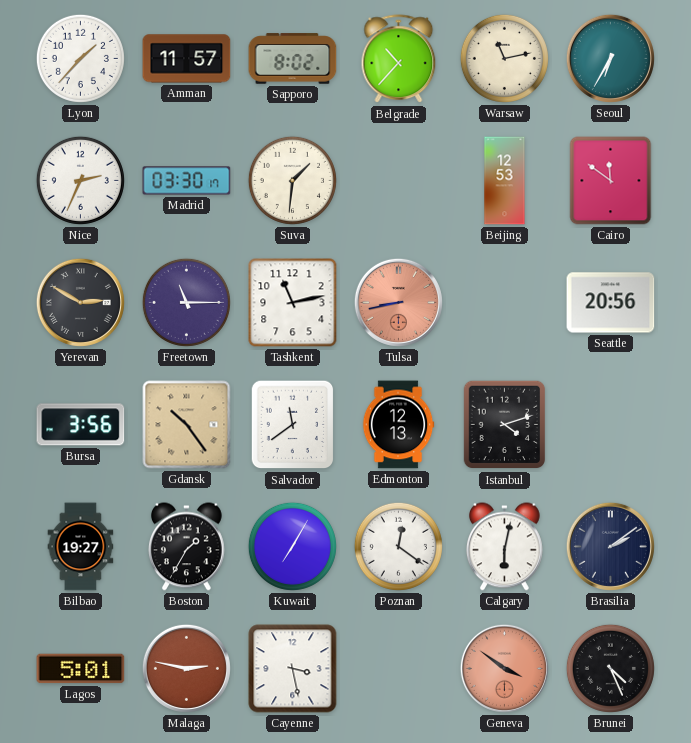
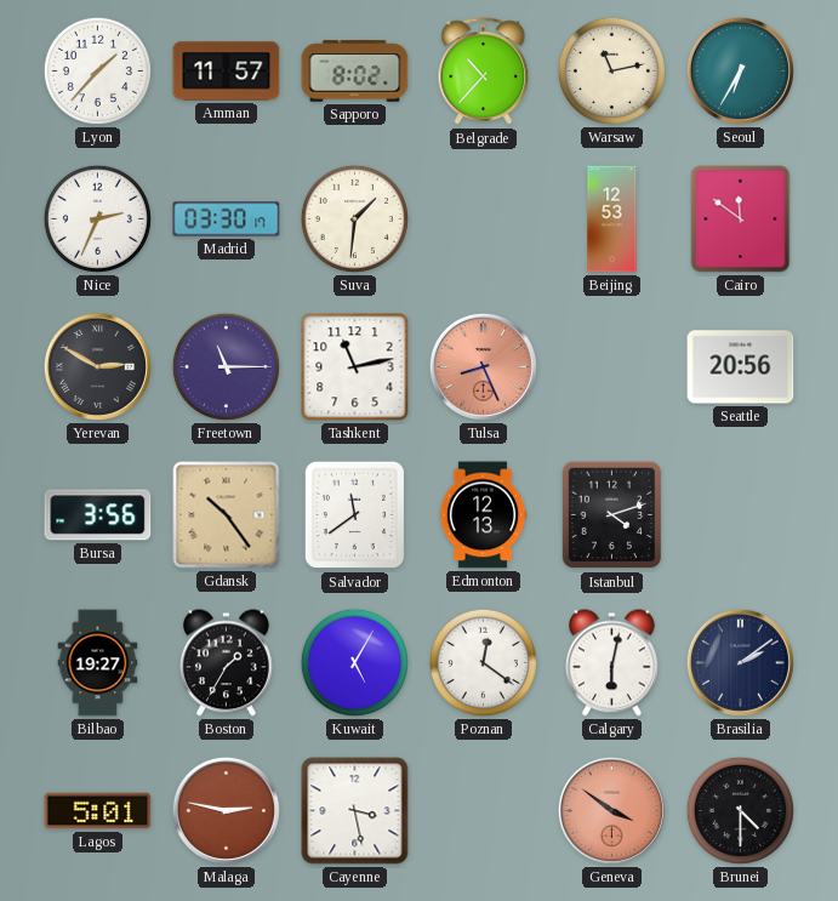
Tulsa: 8:43 -> 8:26
Kuwait: 7:05 -> 5:05
Brunei: 4:26 -> 4:30
